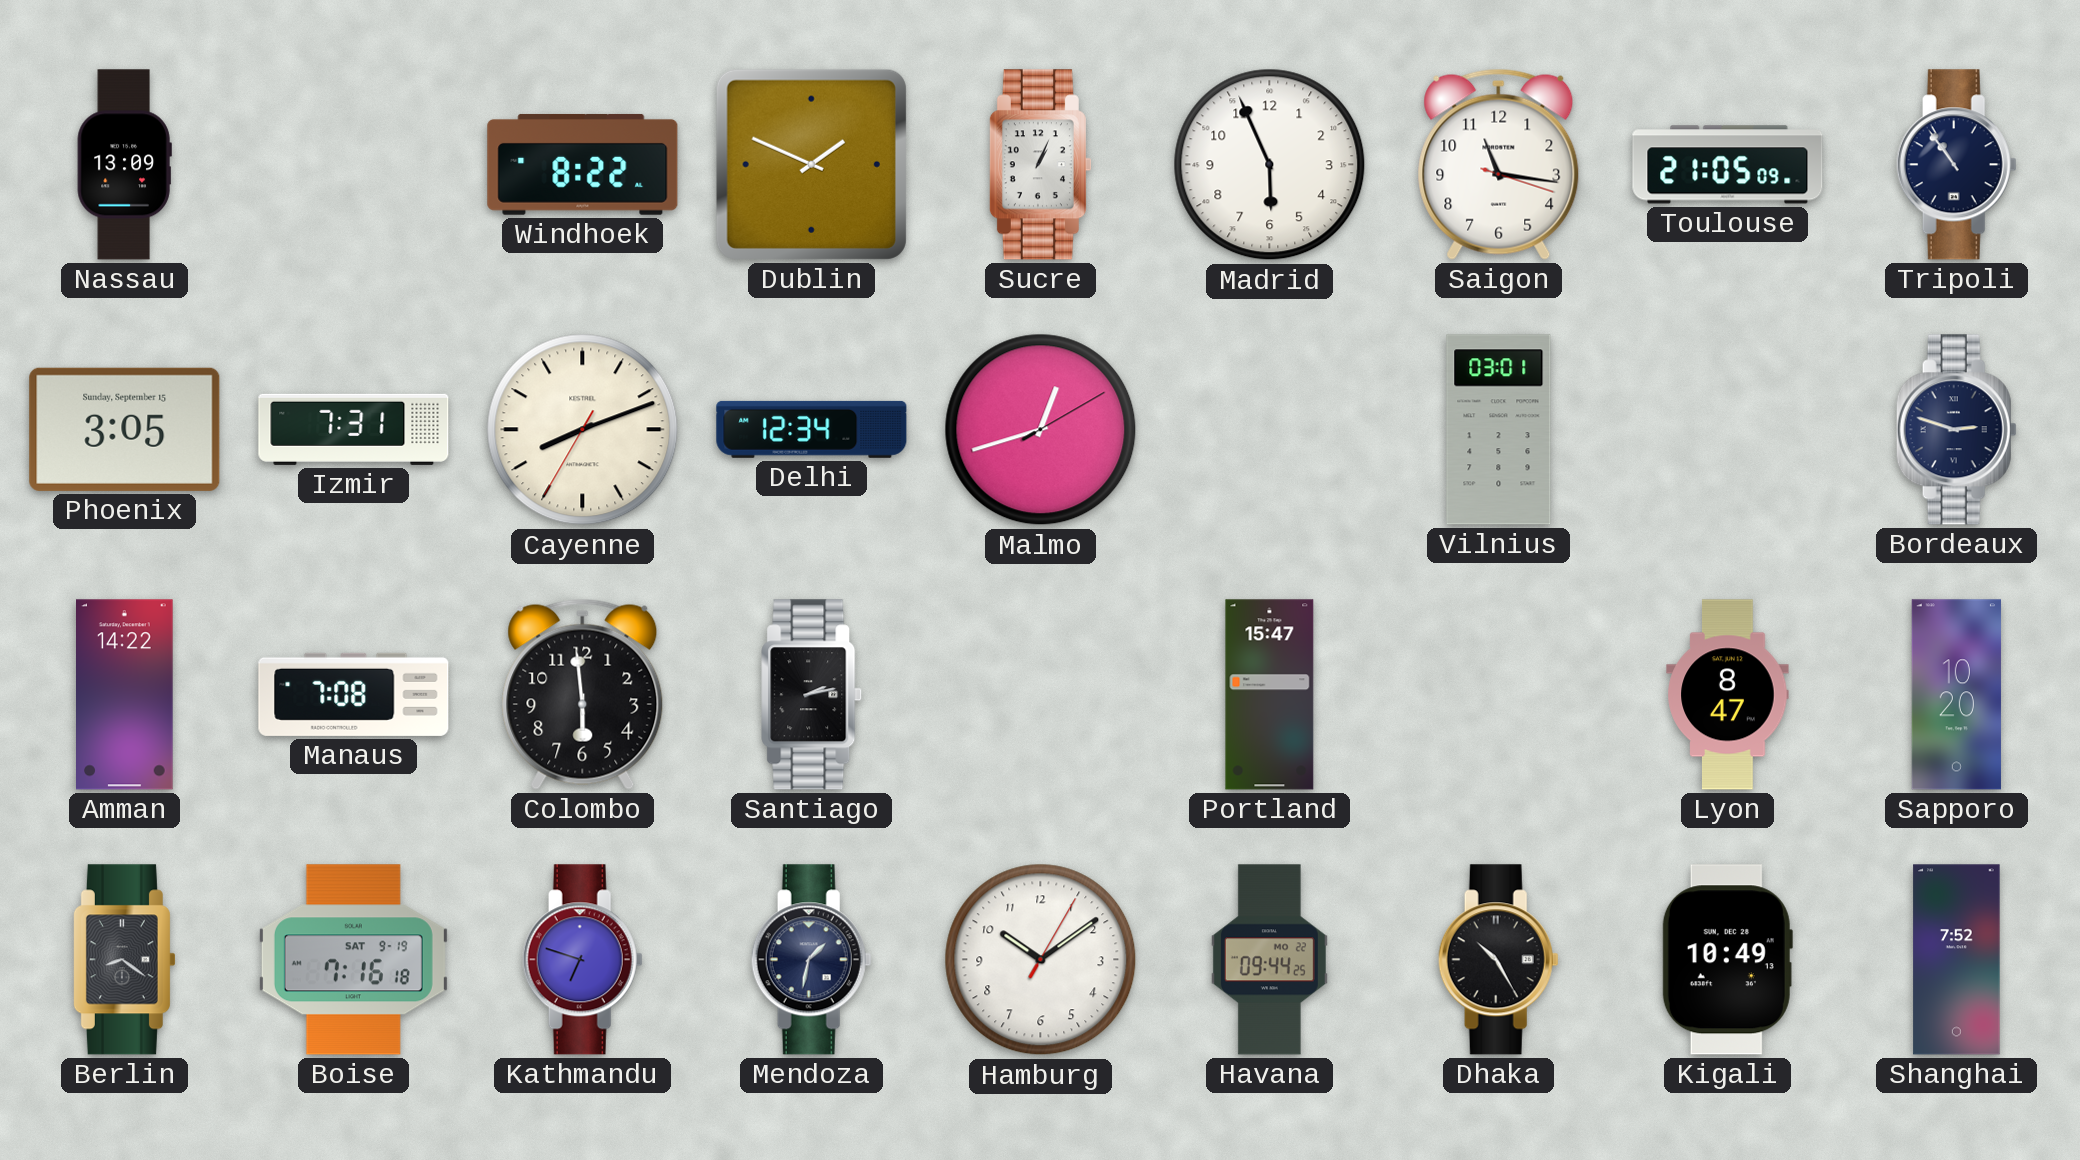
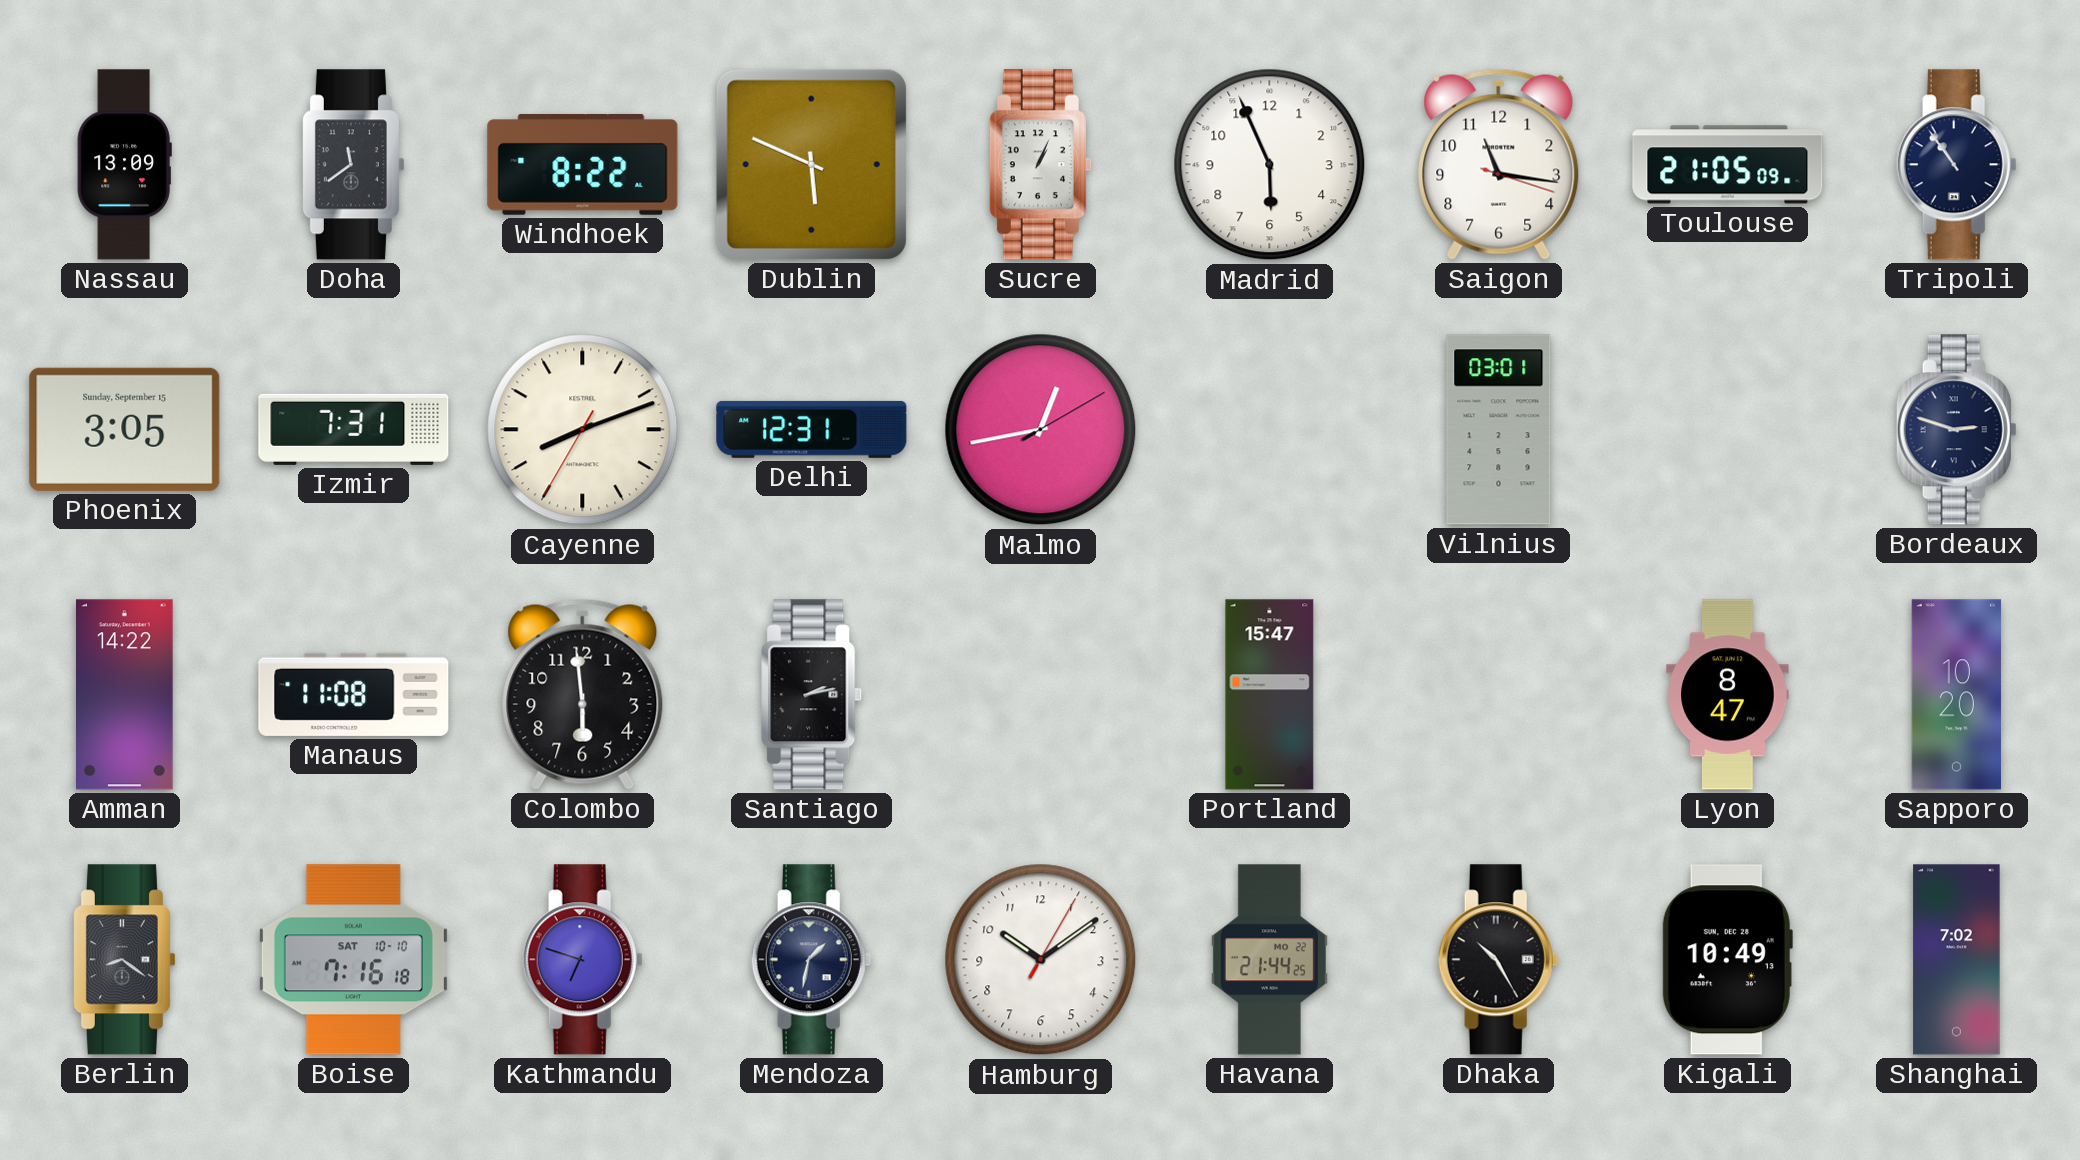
Doha: none -> 11:39
Dublin: 1:49 -> 5:49
Delhi: 12:34 -> 12:31
Malmo: 12:42 -> 12:43
Manaus: 7:08 -> 11:08
Boise date: SAT 9-19 -> SAT 10-10
Havana: 09:44 -> 21:44
Shanghai: 7:52 -> 7:02
